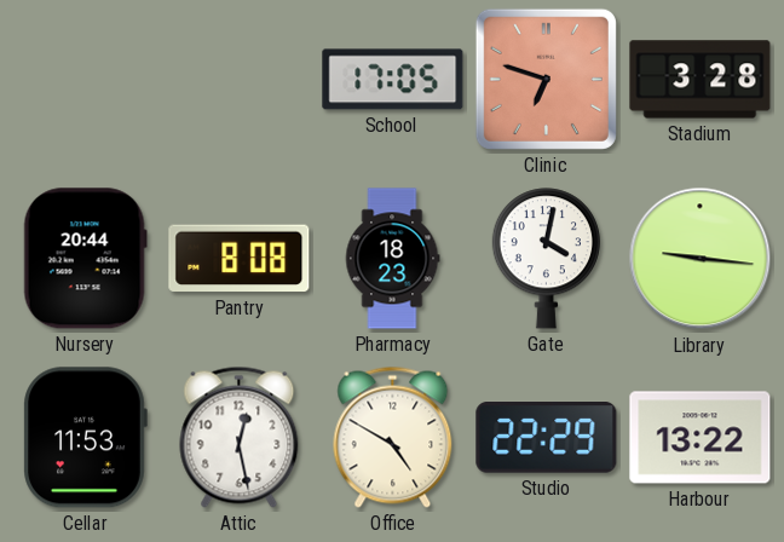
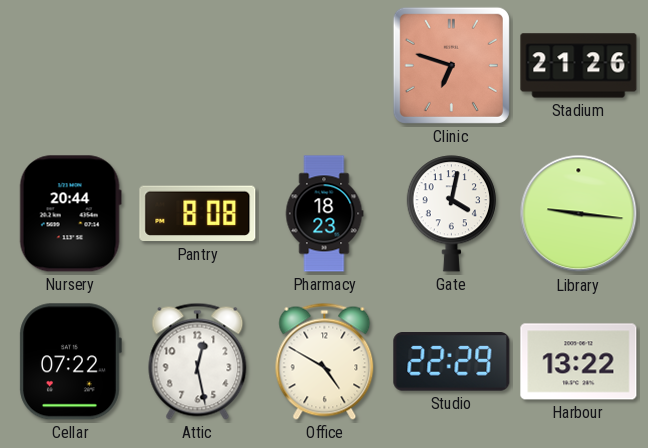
School: 17:05 -> none
Stadium: 3:28 -> 21:26
Cellar: 11:53 -> 07:22
